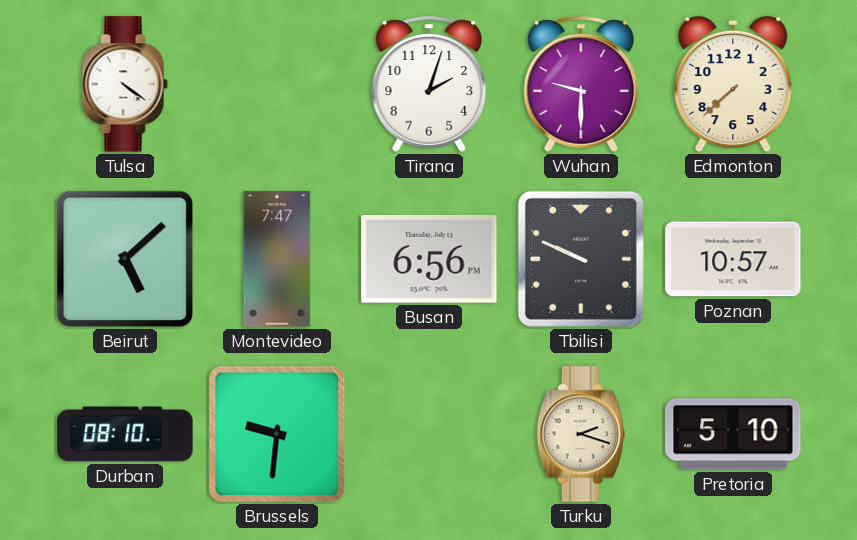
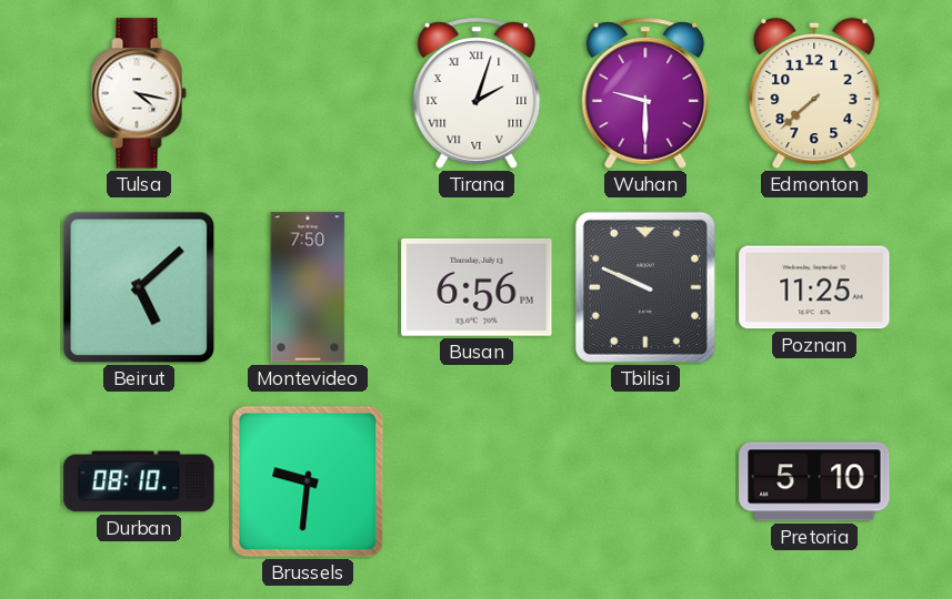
Tulsa: 4:21 -> 4:17
Tirana numerals: Arabic -> Roman
Montevideo: 7:47 -> 7:50
Poznan: 10:57 -> 11:25
Turku: 2:18 -> none
